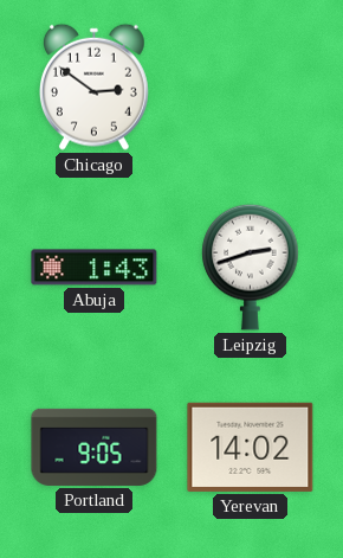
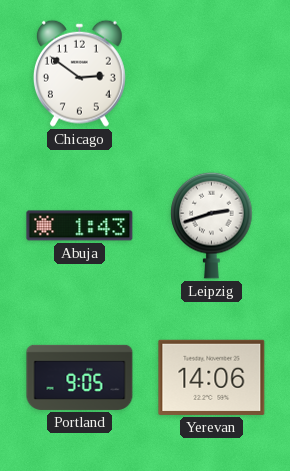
Yerevan: 14:02 -> 14:06
